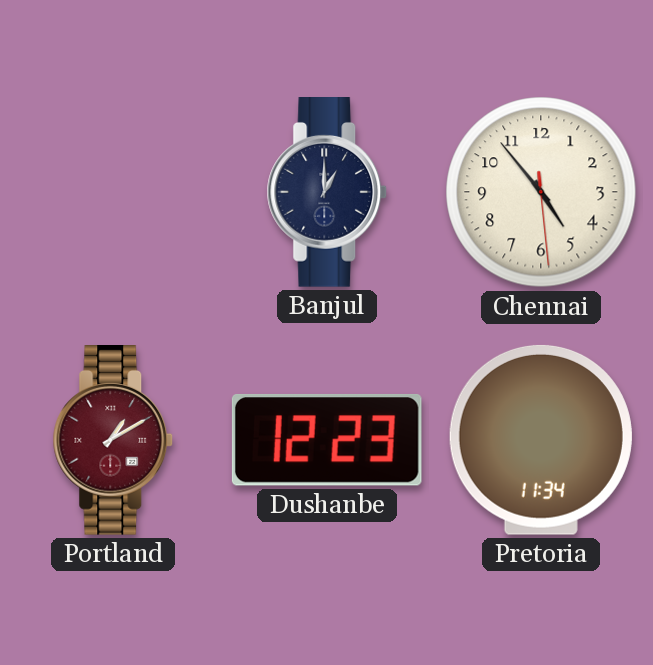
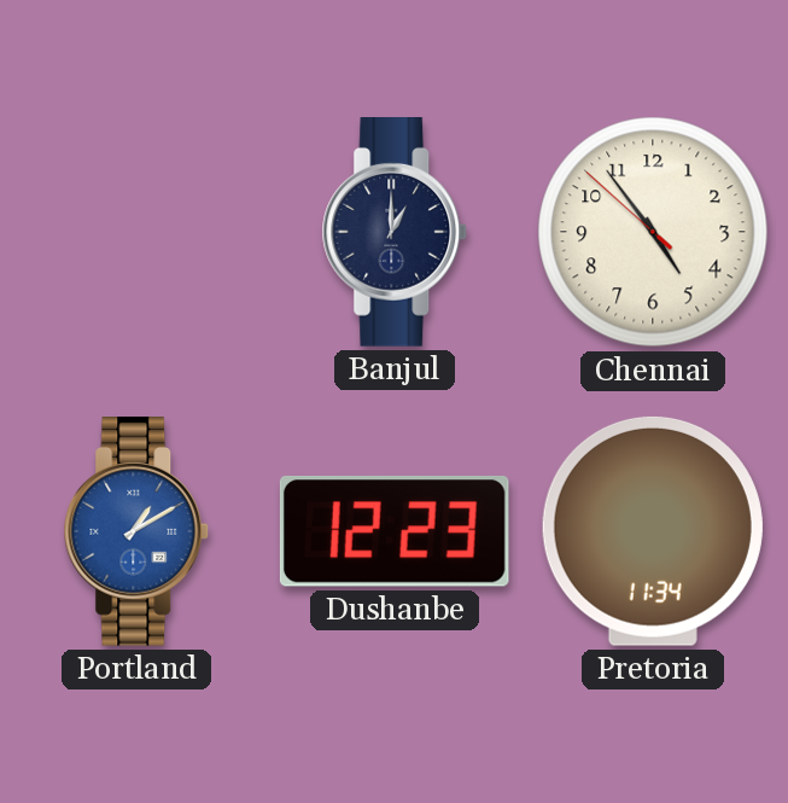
Chennai: 4:53:29 -> 4:53:52
Portland dial: burgundy -> blue
